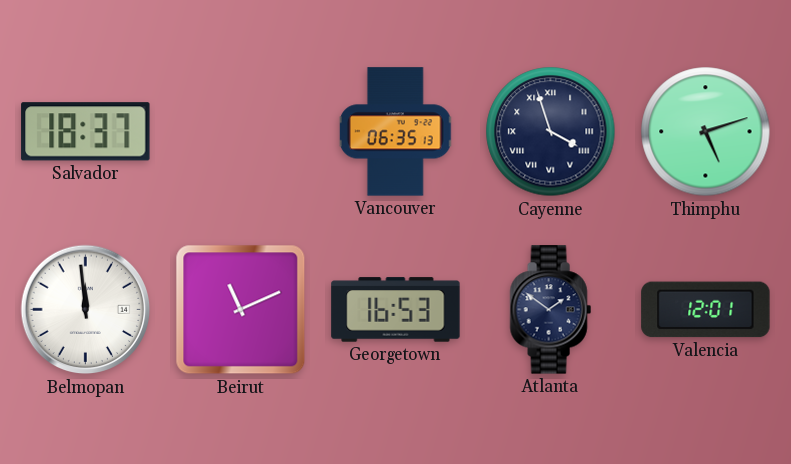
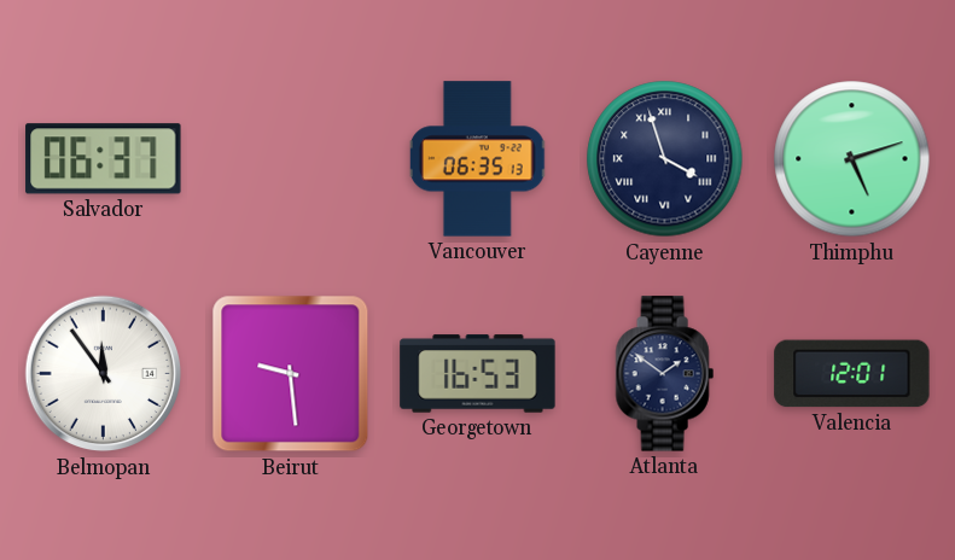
Salvador: 18:37 -> 06:37
Belmopan: 11:59 -> 11:54
Beirut: 11:11 -> 9:29
